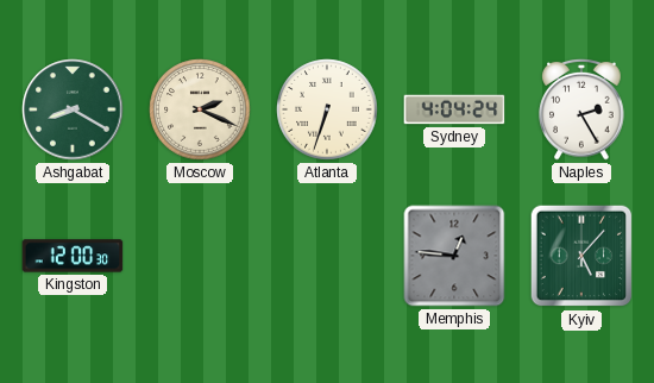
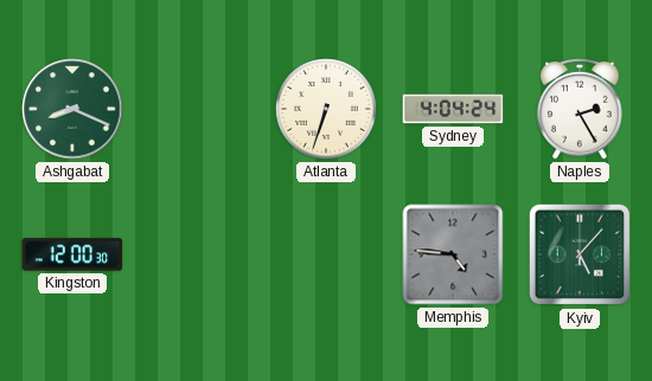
Ashgabat: 8:20 -> 8:19
Moscow: 2:19 -> none
Memphis: 12:46 -> 4:46
